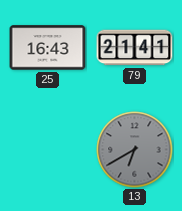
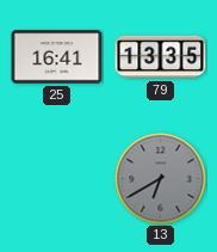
25: 16:43 -> 16:41
79: 21:41 -> 13:35
